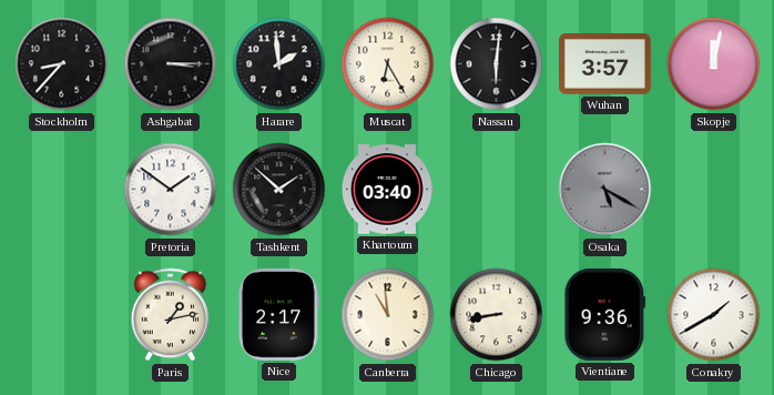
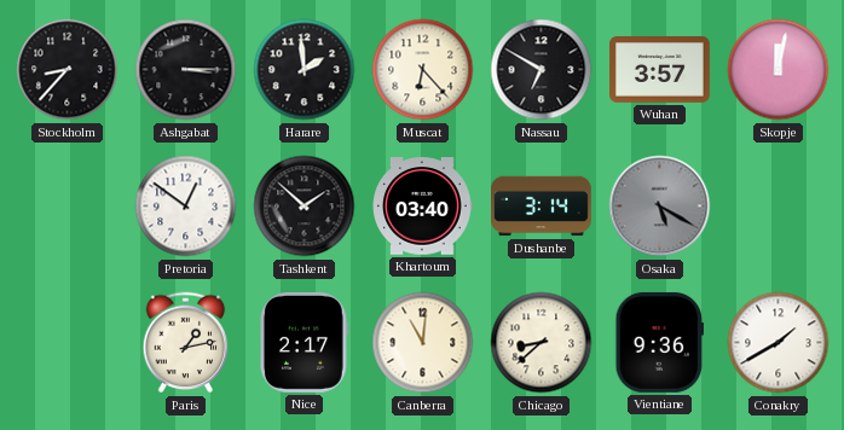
Muscat: 6:25 -> 6:23
Nassau: 6:01 -> 6:50
Pretoria: 1:51 -> 12:51
Dushanbe: none -> 3:14
Canberra: 10:59 -> 11:01
Chicago: 8:43 -> 8:38
